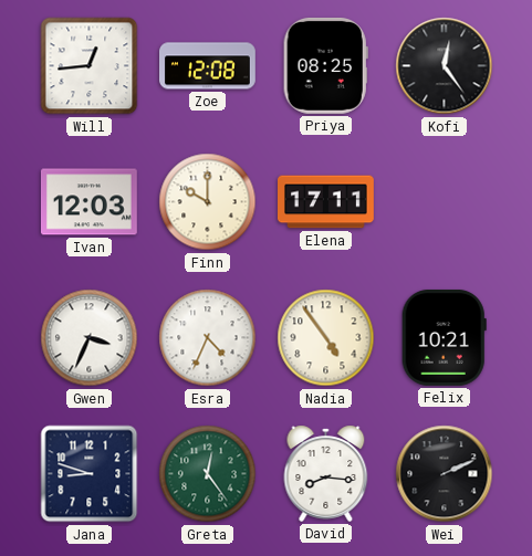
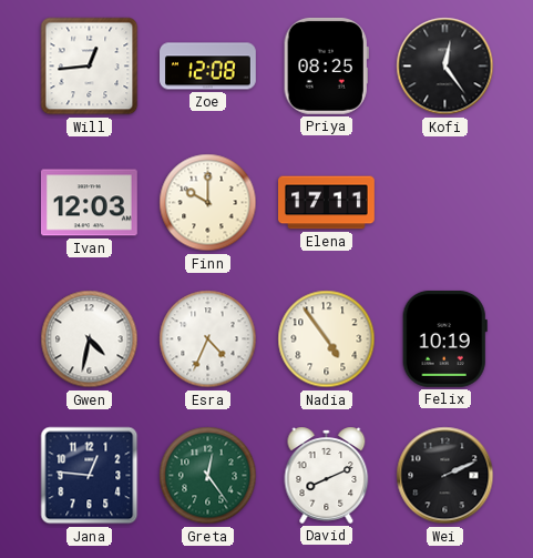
Gwen: 3:34 -> 4:32
Felix: 10:21 -> 10:19
Jana: 8:48 -> 12:46
David: 8:16 -> 8:11
